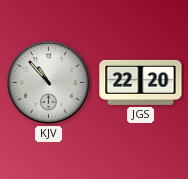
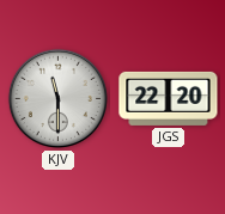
KJV: 10:53 -> 11:30
